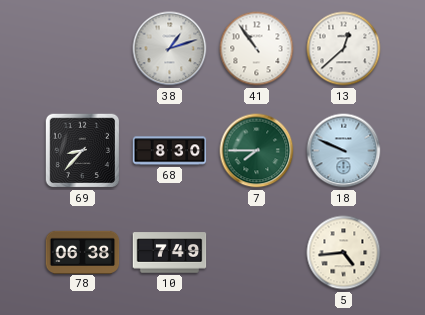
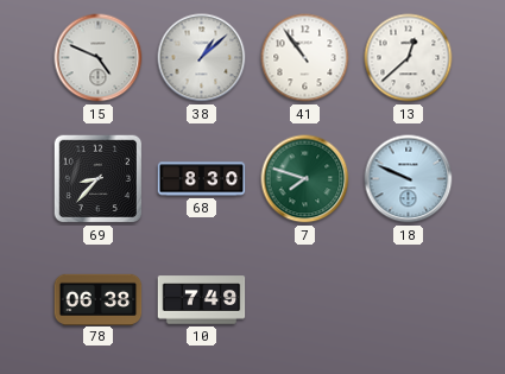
15: none -> 4:49
38: 1:12 -> 1:08
7: 7:45 -> 7:48
5: 4:44 -> none
